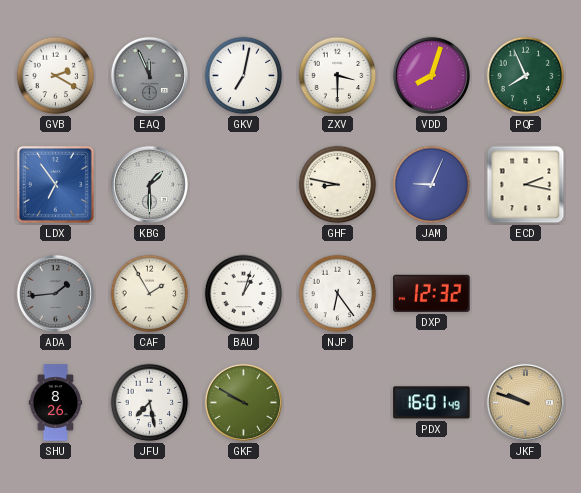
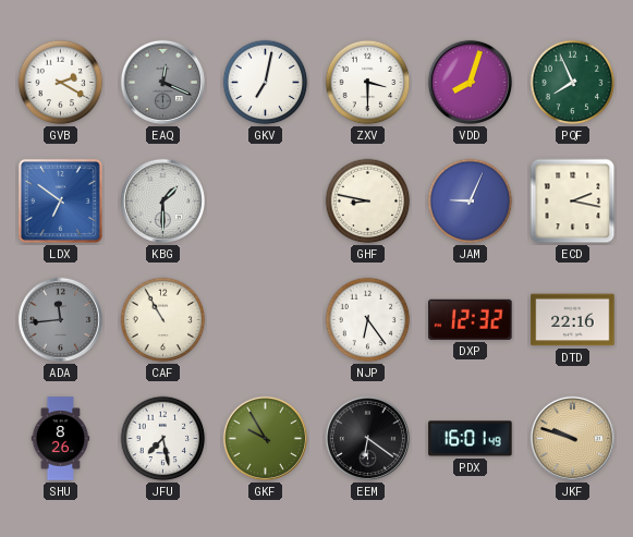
EAQ: 11:56 -> 12:19
LDX: 6:54 -> 6:51
ADA: 1:44 -> 11:44
CAF: 1:55 -> 10:55
BAU: 1:03 -> none
DTD: none -> 22:16
GKF: 9:50 -> 9:55
EEM: none -> 6:21
